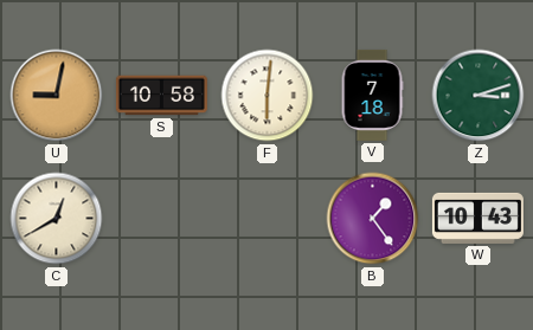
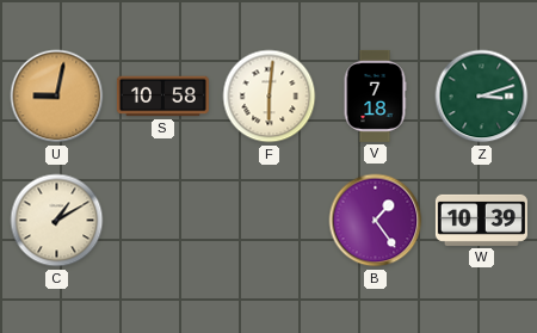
C: 12:40 -> 1:10
W: 10:43 -> 10:39
